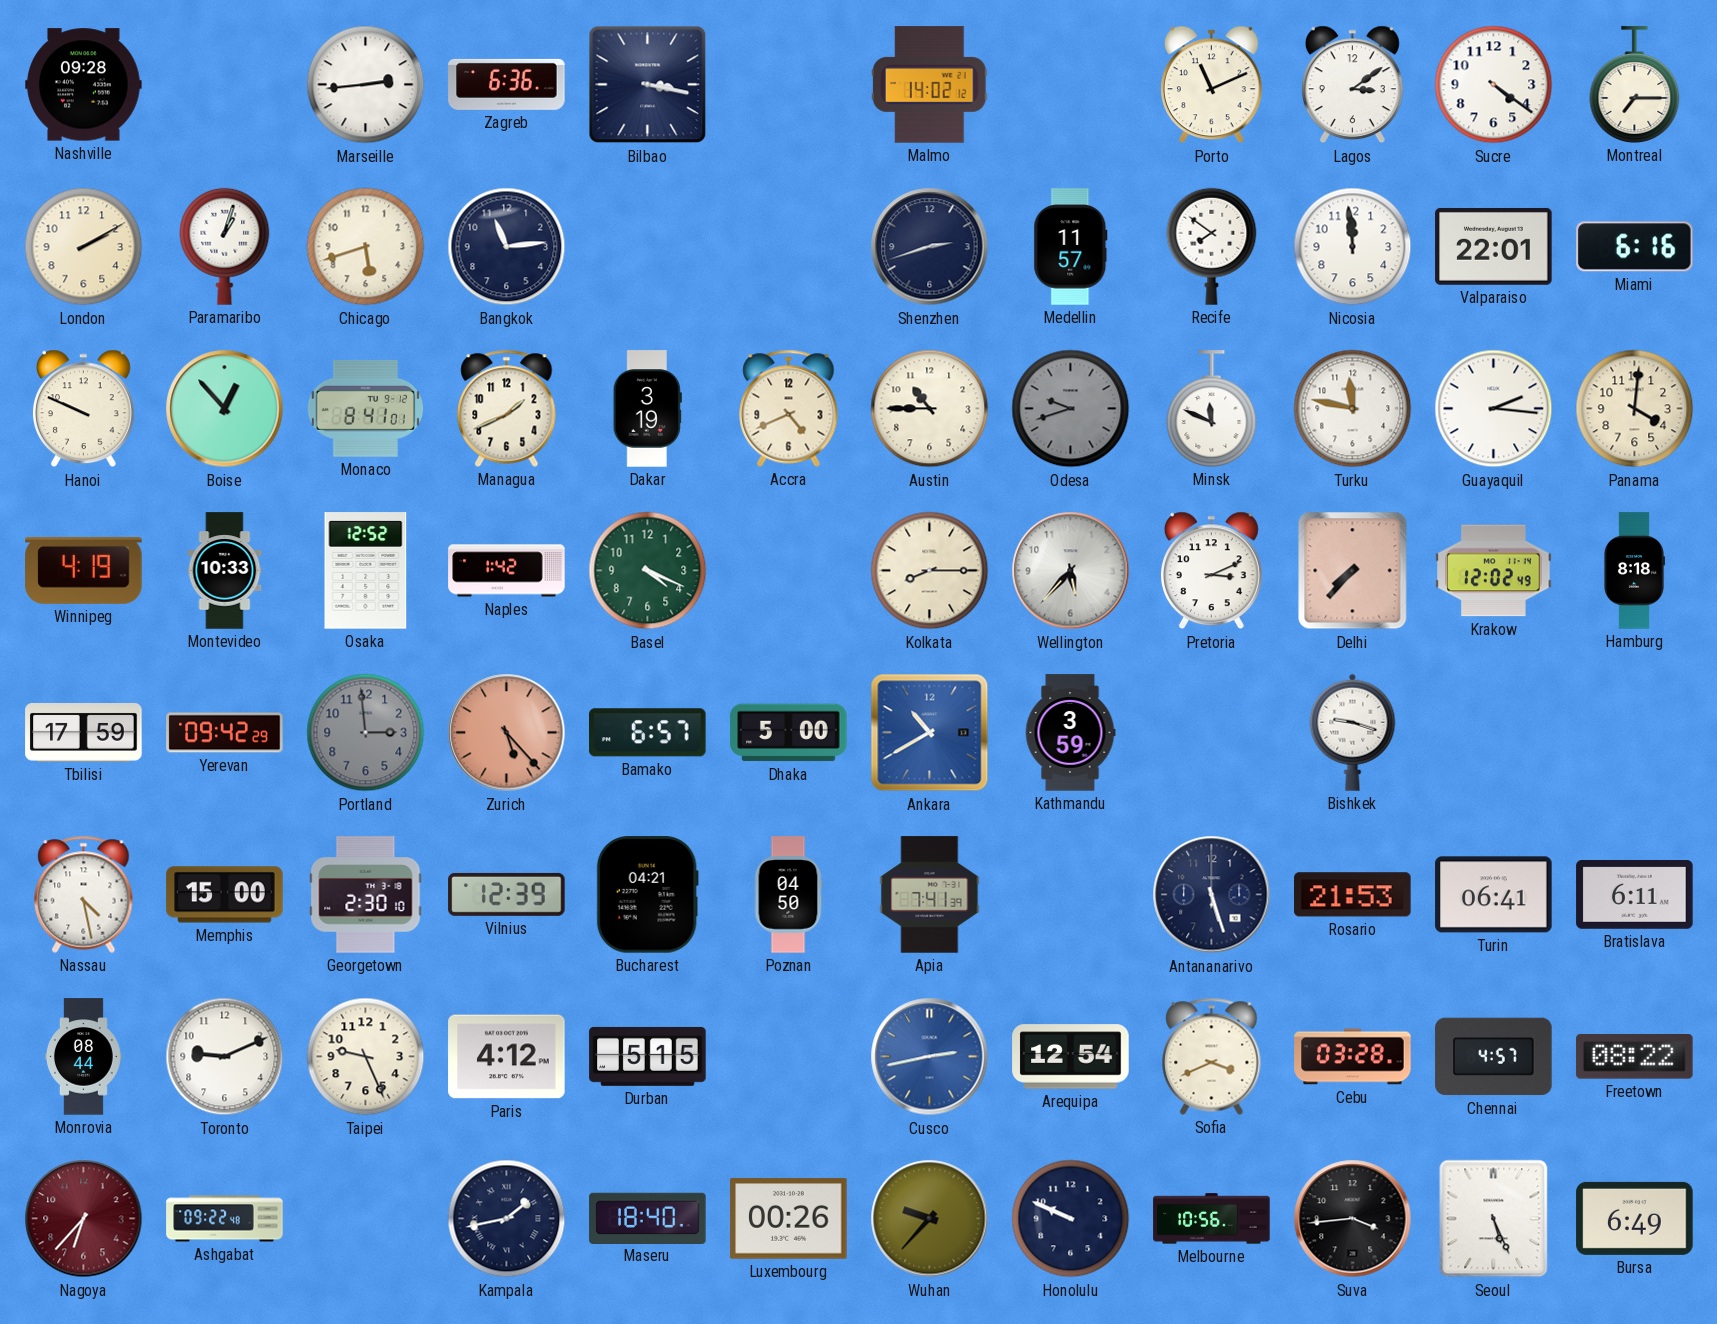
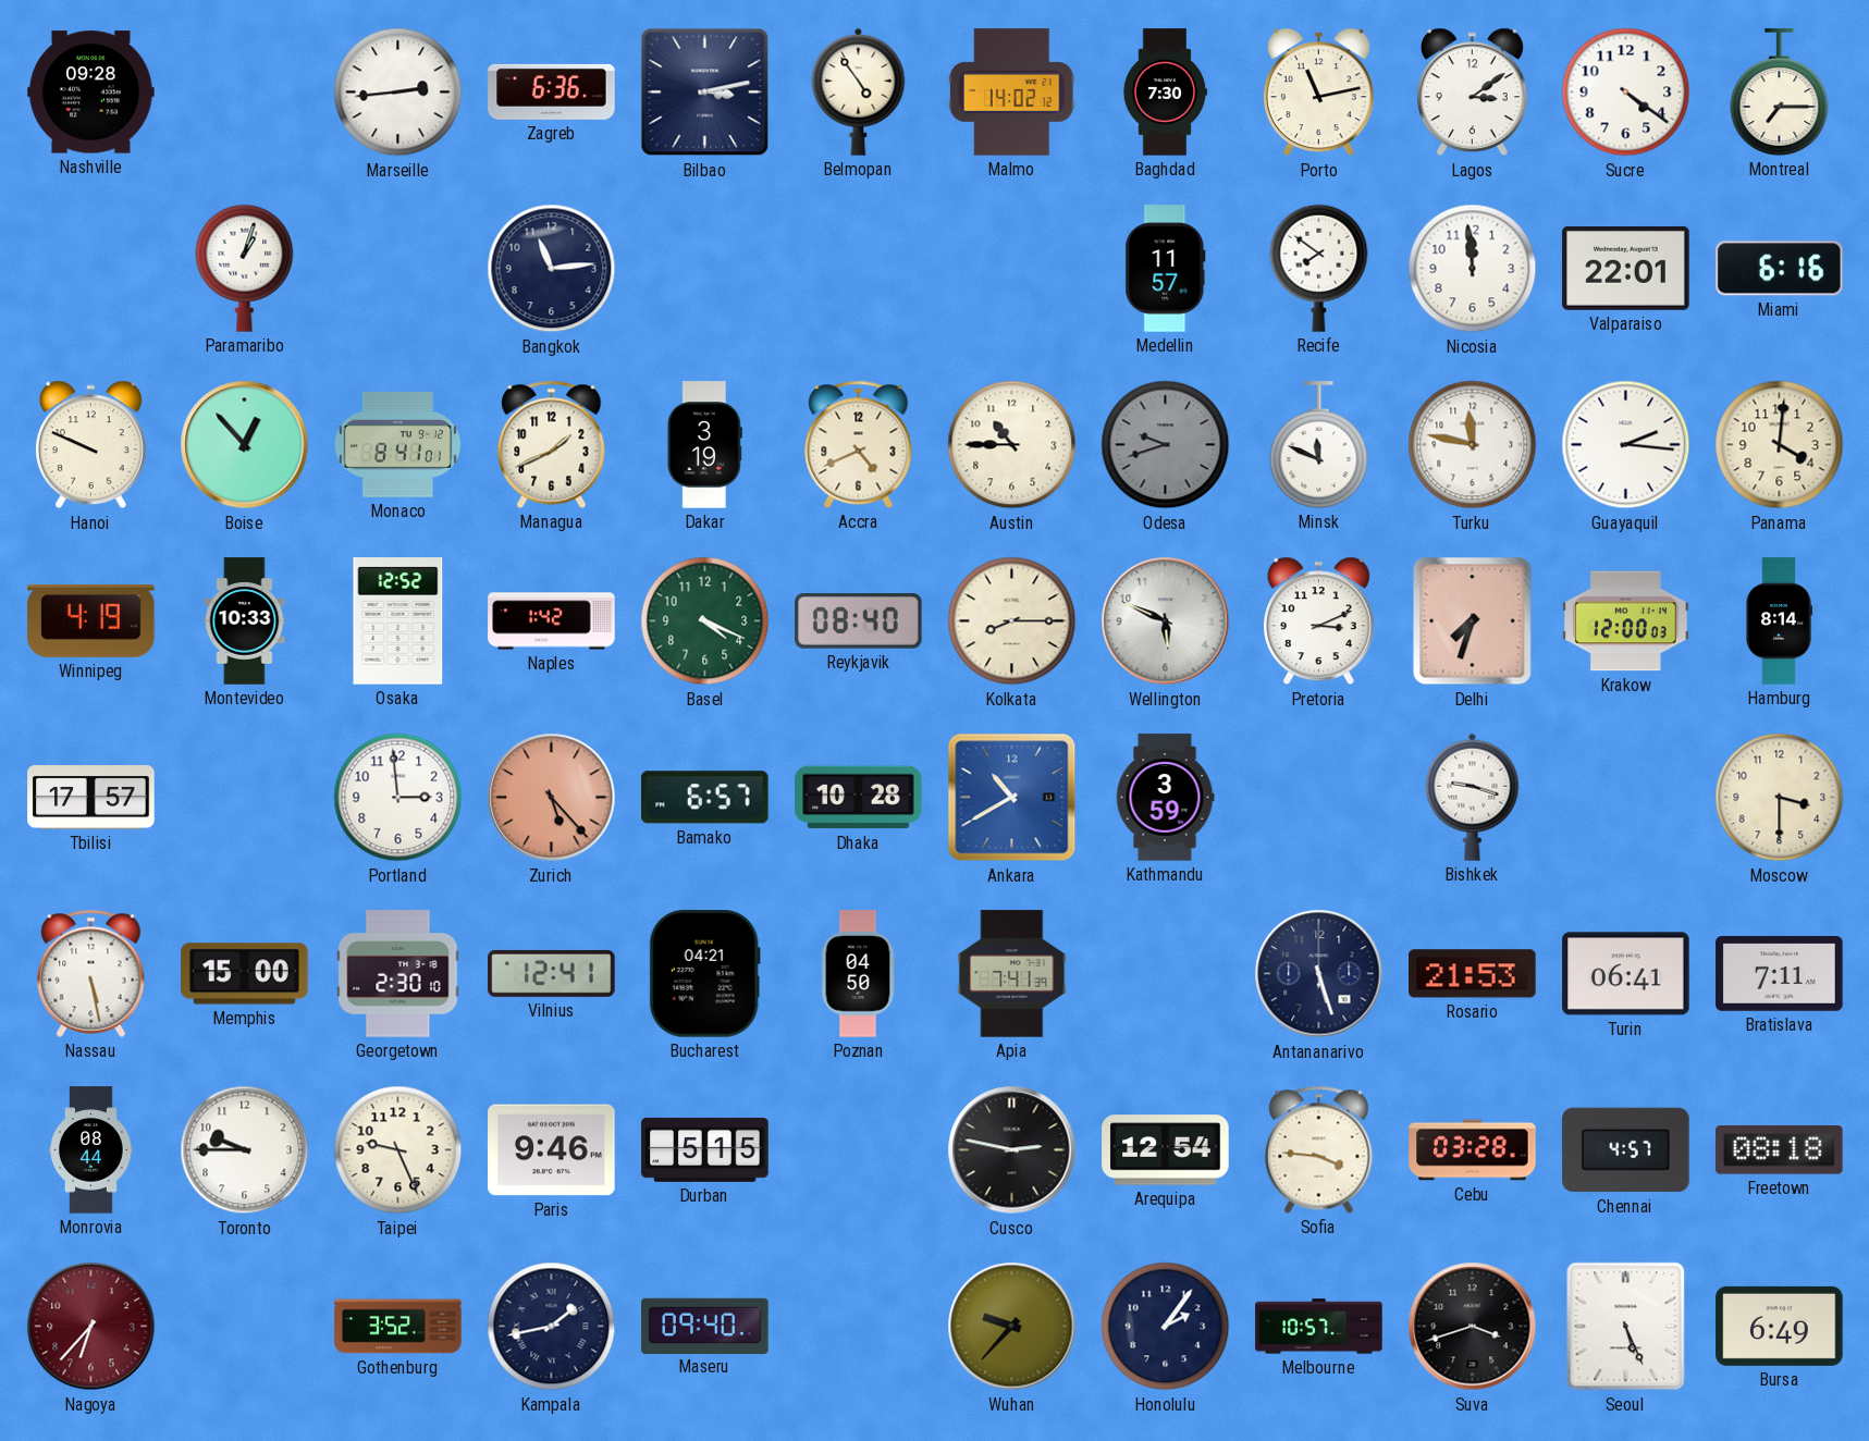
Bilbao: 3:17 -> 3:13
Belmopan: none -> 4:54
Baghdad: none -> 7:30
Porto: 11:11 -> 11:13
London: 2:10 -> none
Chicago: 5:42 -> none
Shenzhen: 2:42 -> none
Reykjavik: none -> 08:40
Wellington: 5:37 -> 5:49
Delhi: 7:37 -> 7:33
Krakow: 12:02 -> 12:00
Hamburg: 8:18 -> 8:14
Tbilisi: 17:59 -> 17:57
Yerevan: 09:42 -> none
Portland dial: grey -> white
Dhaka: 5:00 -> 10:28
Moscow: none -> 3:30
Nassau: 4:28 -> 5:28
Vilnius: 12:39 -> 12:41
Bratislava: 6:11 -> 7:11
Toronto: 9:11 -> 9:45
Paris: 4:12 -> 9:46
Cusco: 2:43 -> 2:47
Cusco dial: blue -> black
Sofia: 3:41 -> 3:46
Freetown: 08:22 -> 08:18
Ashgabat: 09:22 -> none
Gothenburg: none -> 3:52
Maseru: 18:40 -> 09:40
Luxembourg: 00:26 -> none
Honolulu: 9:49 -> 2:06
Melbourne: 10:56 -> 10:57
Suva: 3:44 -> 3:42
